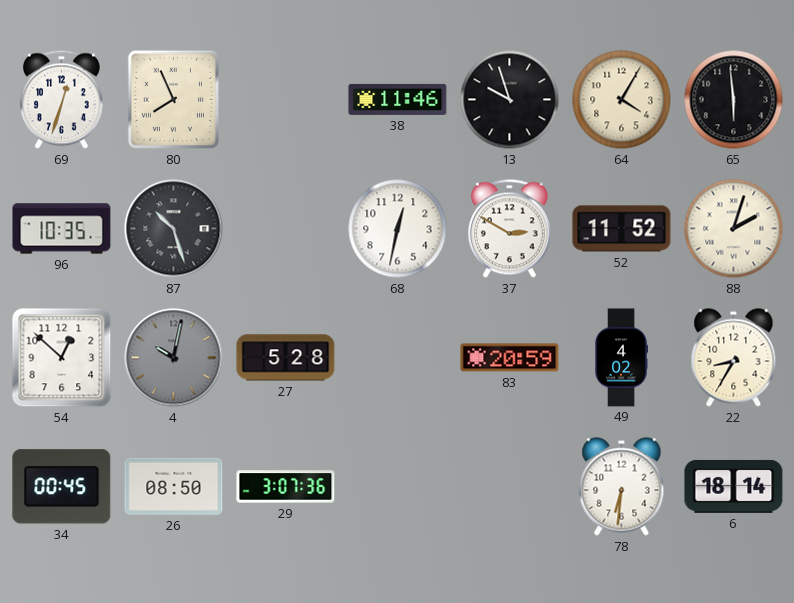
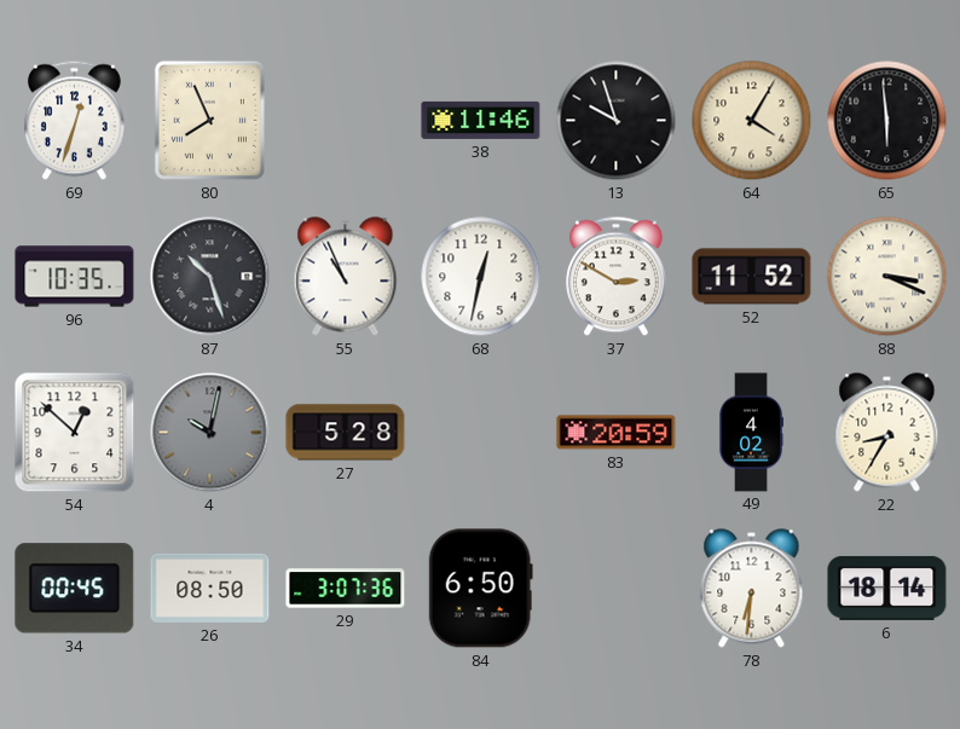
55: none -> 10:56
88: 2:03 -> 3:19
84: none -> 6:50
